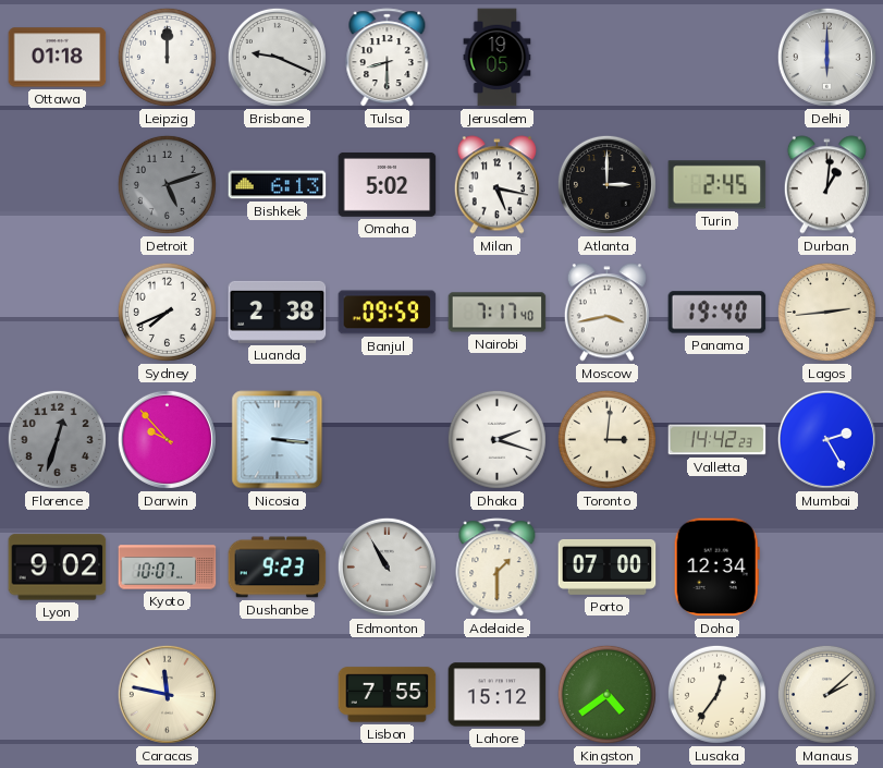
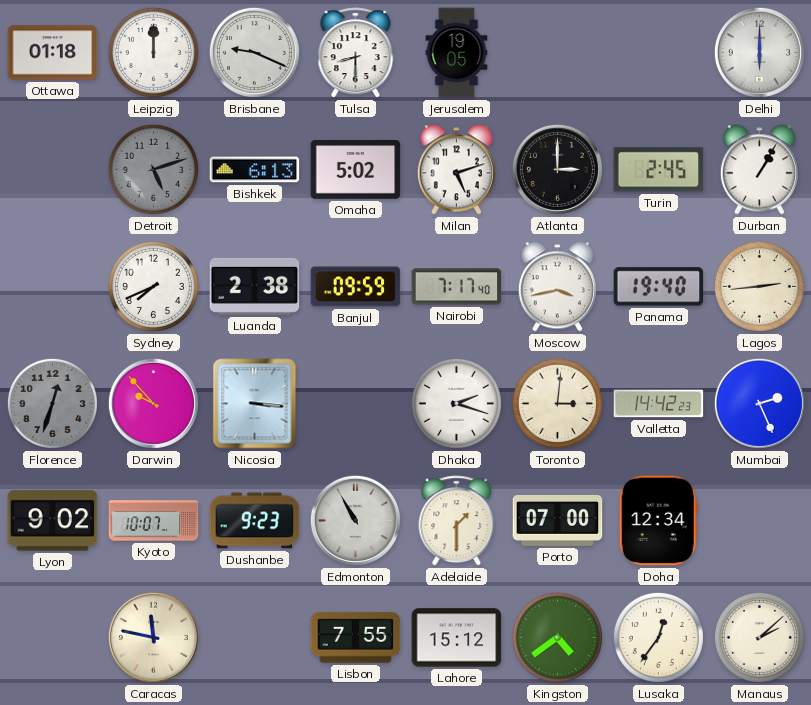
Milan: 5:17 -> 5:12
Durban: 1:01 -> 1:05
Mumbai: 2:25 -> 2:26
